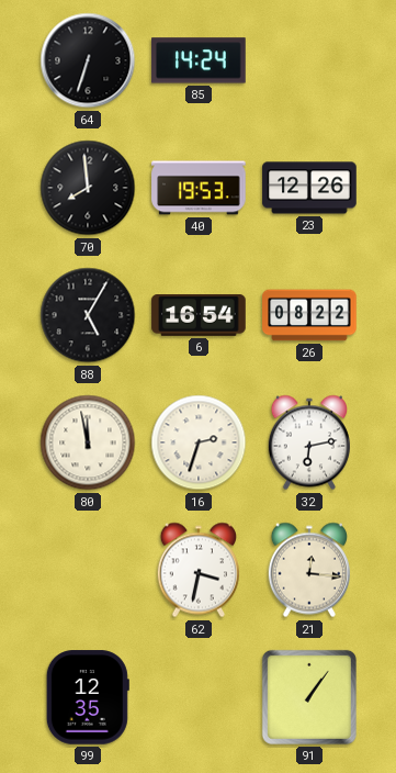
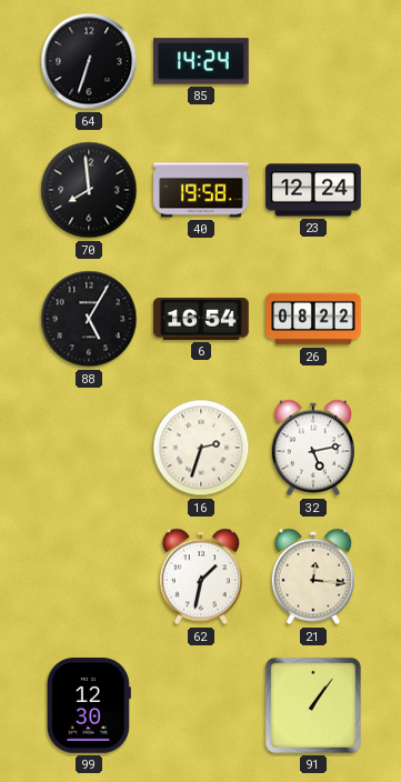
40: 19:53 -> 19:58
23: 12:26 -> 12:24
80: 11:58 -> none
32: 6:13 -> 5:13
62: 3:32 -> 1:32
99: 12:35 -> 12:30
